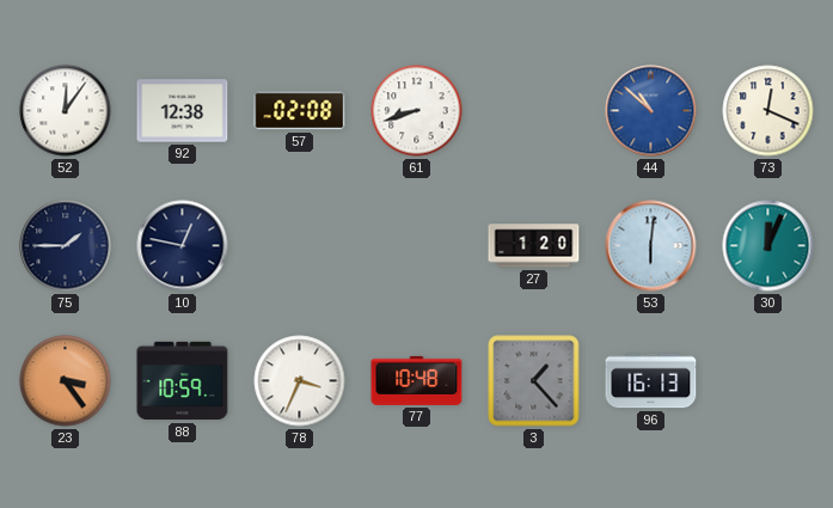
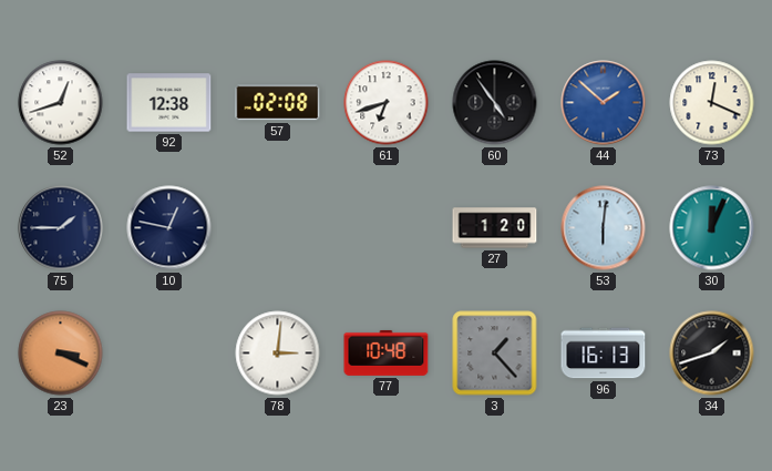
52: 12:06 -> 12:42
61: 8:42 -> 6:42
60: none -> 4:54
44: 10:52 -> 1:52
23: 3:24 -> 3:19
88: 10:59 -> none
78: 3:34 -> 3:01
34: none -> 1:42
